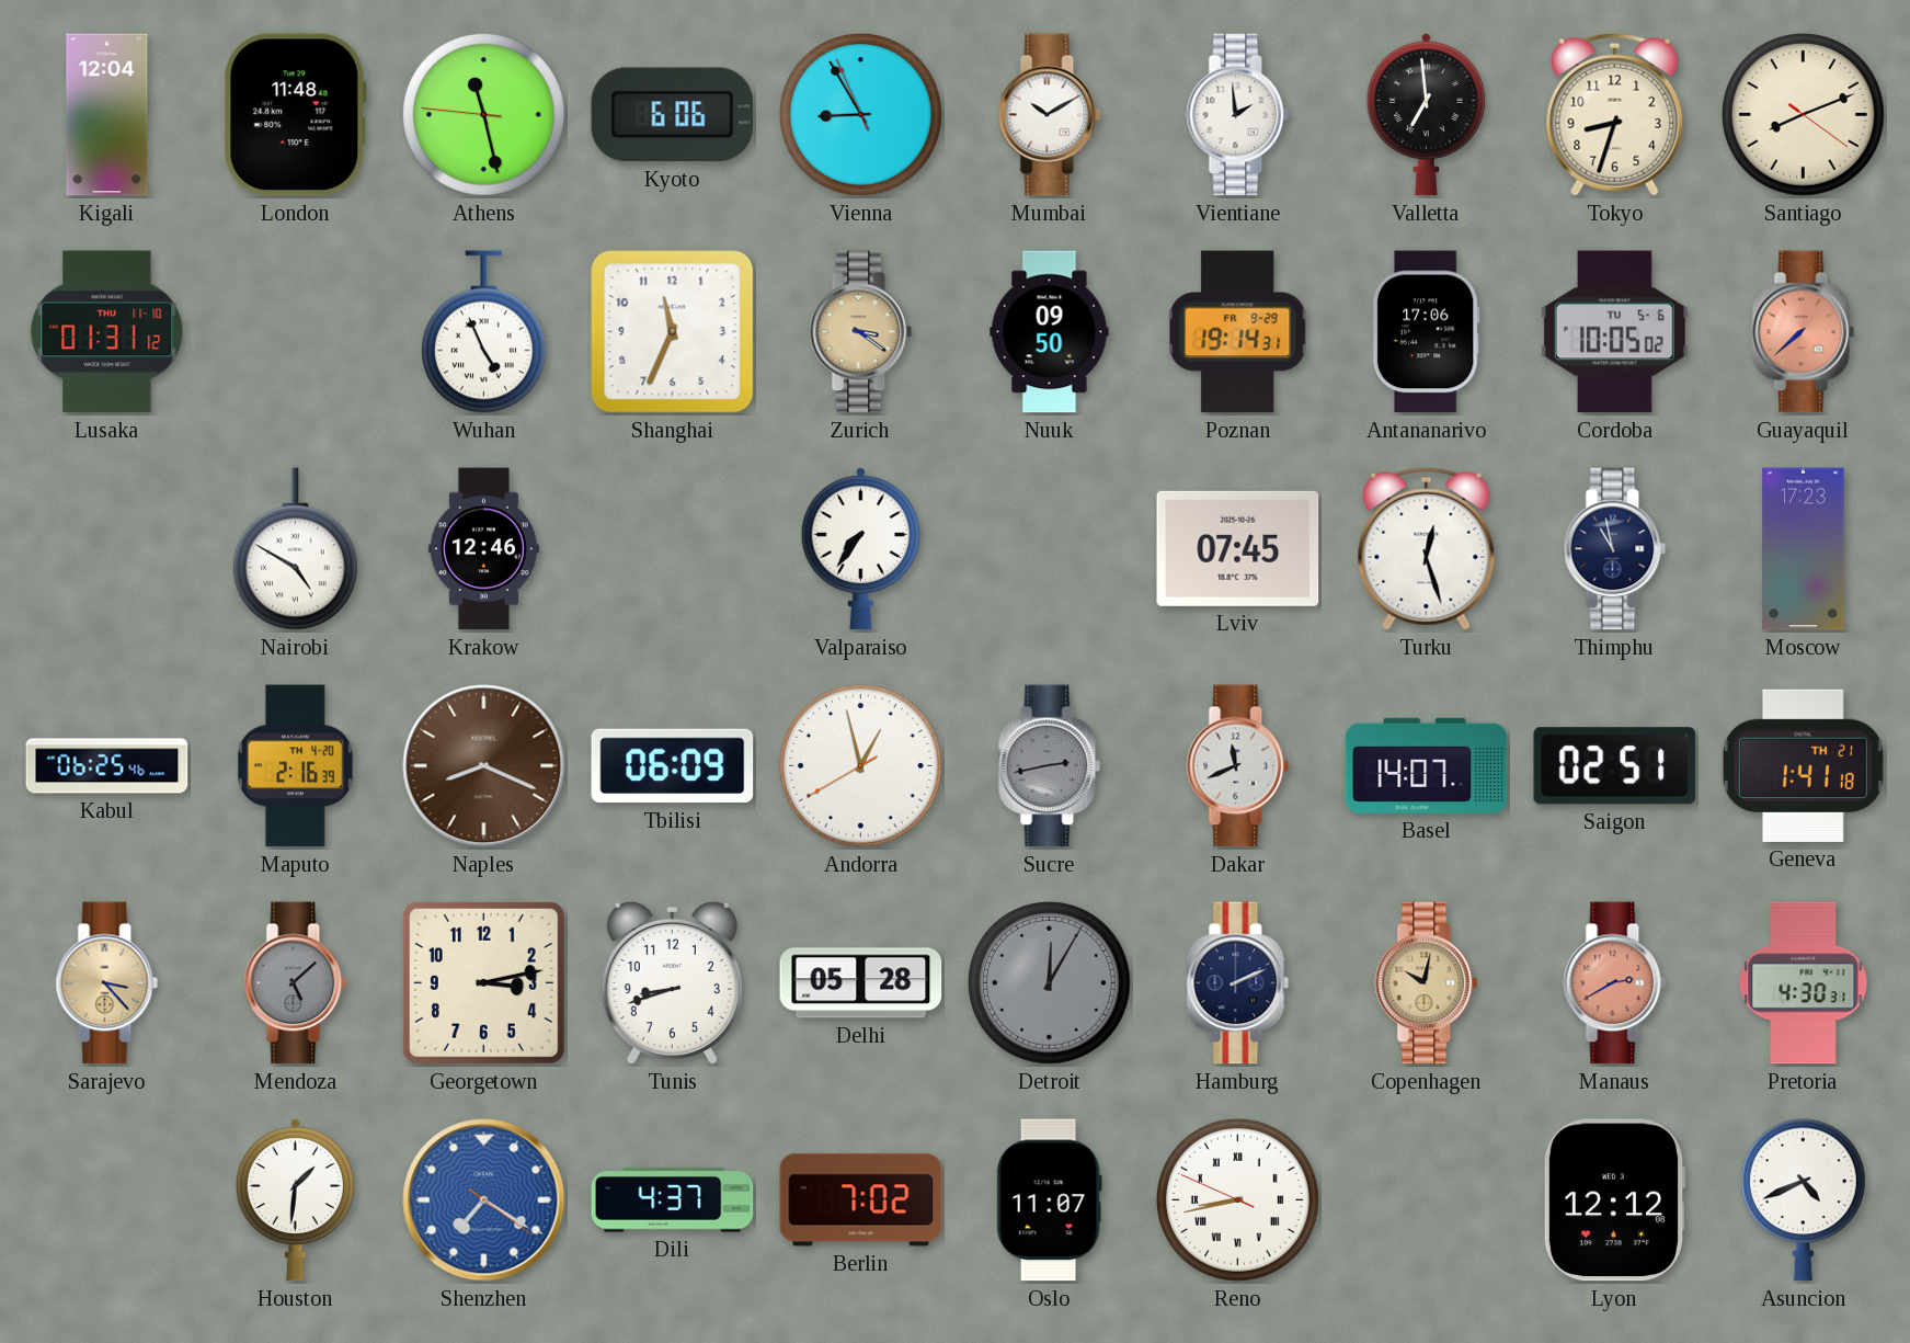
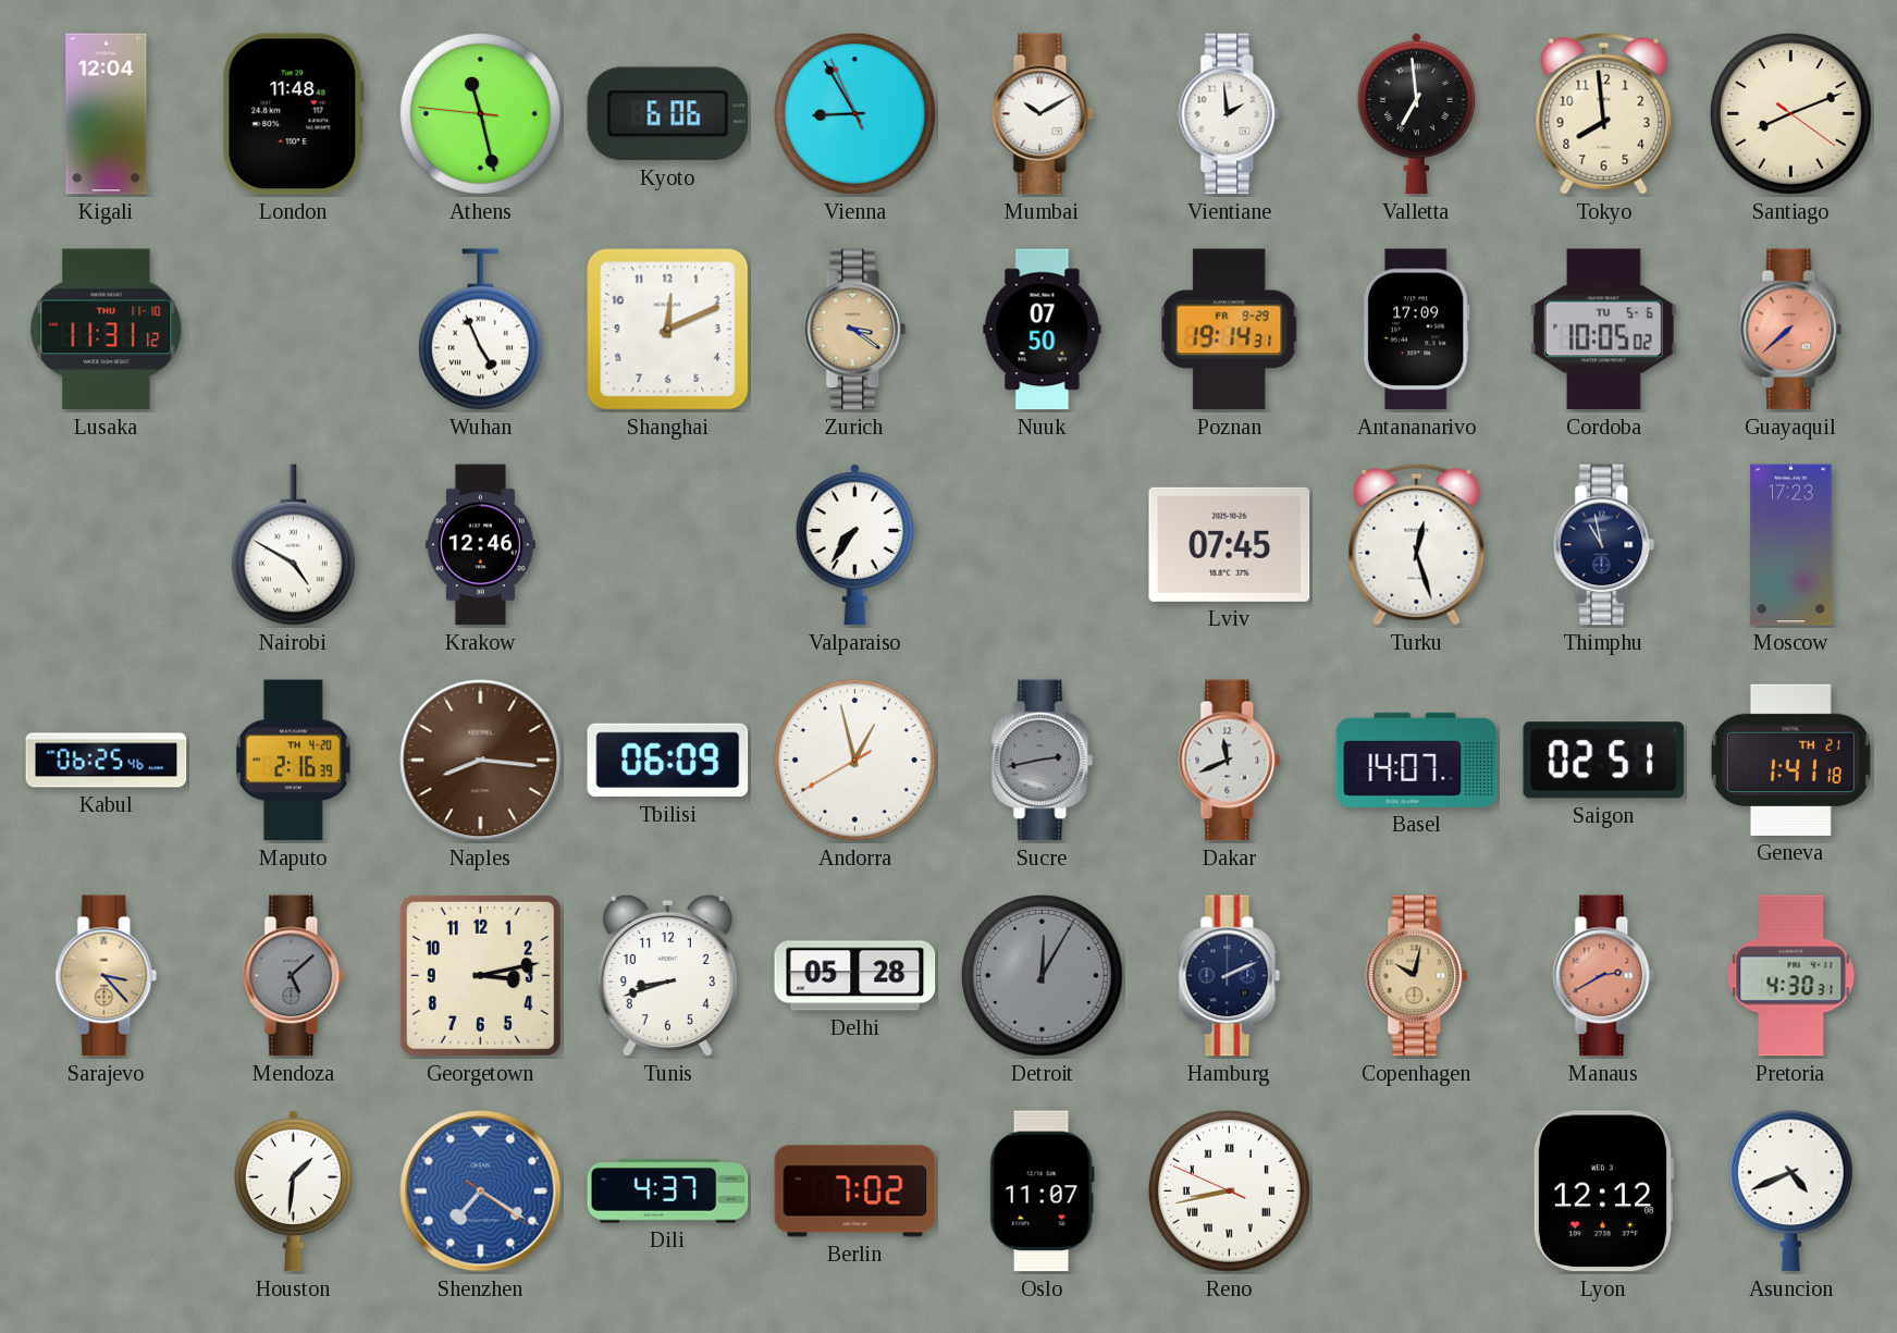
Tokyo: 8:33 -> 7:59
Lusaka: 01:31 -> 11:31
Shanghai: 11:34 -> 12:11
Nuuk: 09:50 -> 07:50
Antananarivo: 17:06 -> 17:09
Naples: 8:19 -> 8:16
